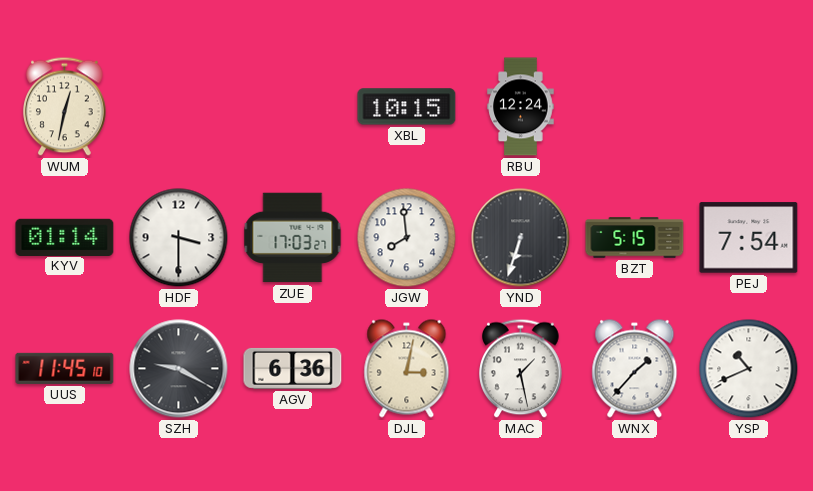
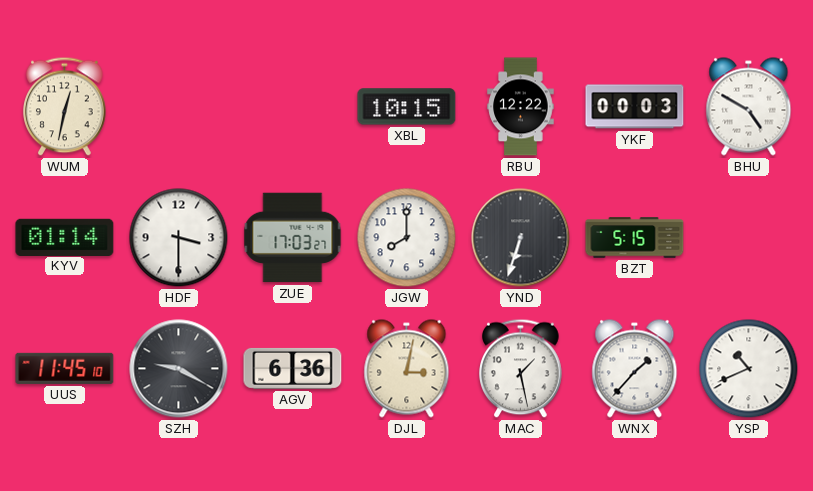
RBU: 12:24 -> 12:22
YKF: none -> 00:03
BHU: none -> 4:50
JGW: 7:59 -> 8:00
PEJ: 7:54 -> none
